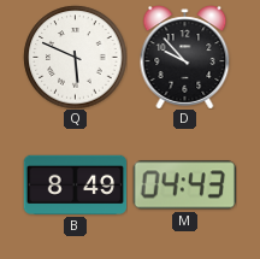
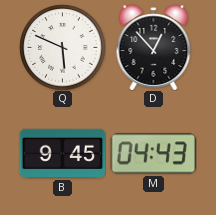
D: 9:53 -> 12:53
B: 8:49 -> 9:45
